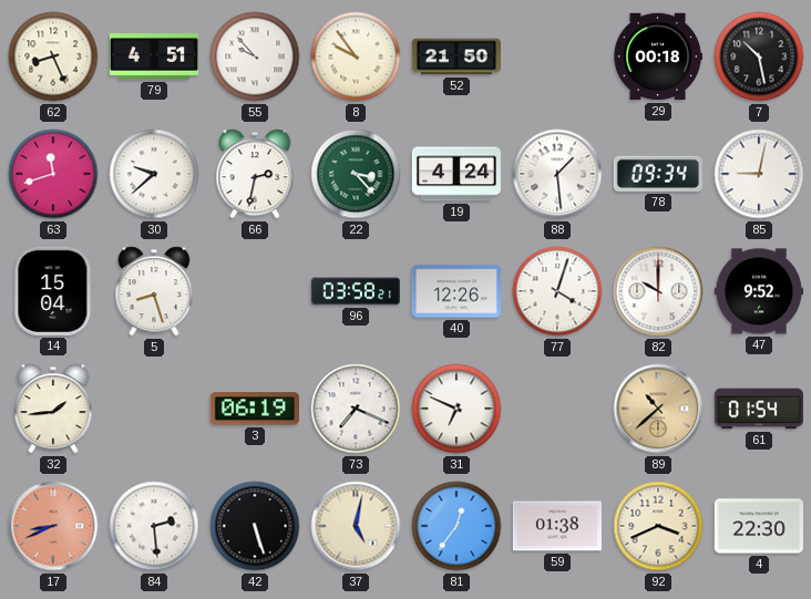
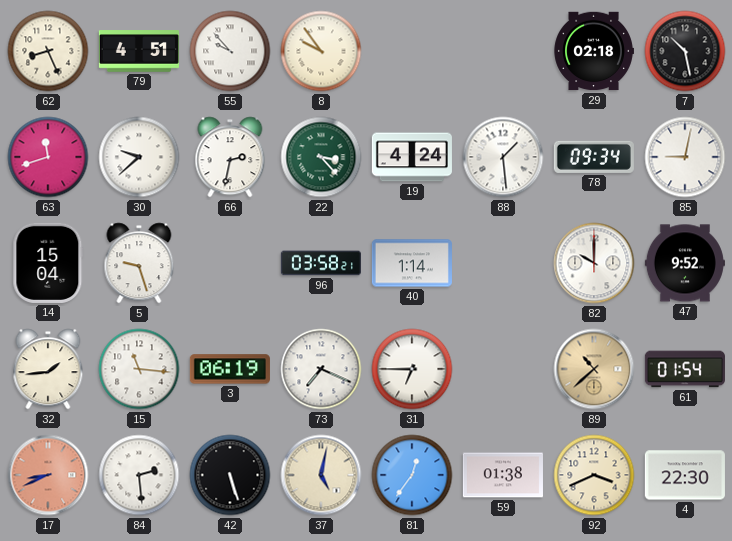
52: 21:50 -> none
29: 00:18 -> 02:18
5: 8:27 -> 9:27
40: 12:26 -> 1:14
77: 4:03 -> none
15: none -> 11:16
31: 6:49 -> 6:45
